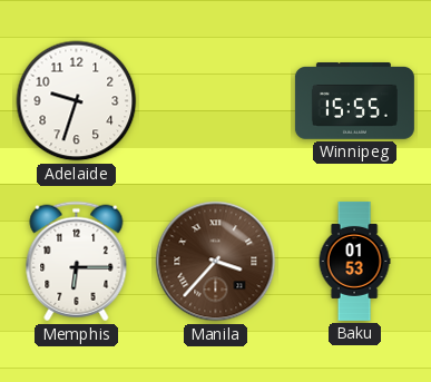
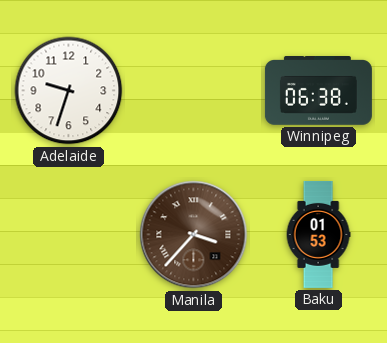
Winnipeg: 15:55 -> 06:38
Memphis: 6:15 -> none
